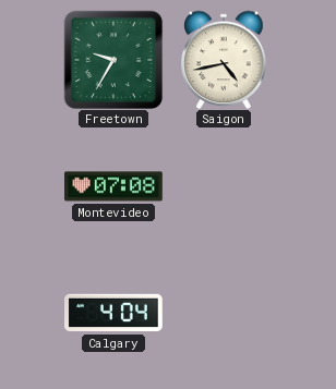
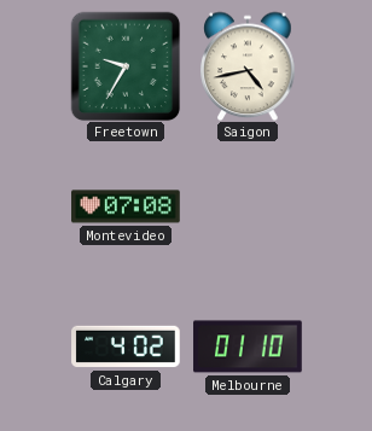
Calgary: 4:04 -> 4:02
Melbourne: none -> 01:10
